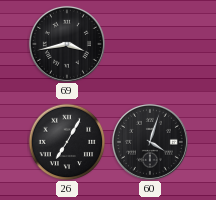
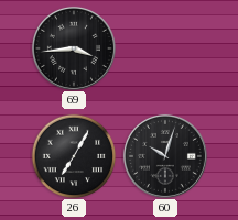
69: 3:43 -> 3:44
60: 4:03 -> 10:03
